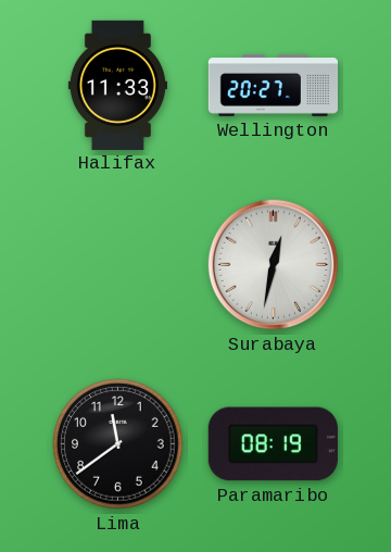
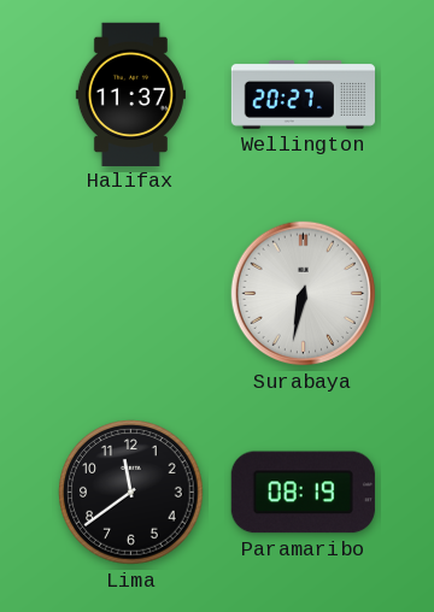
Halifax: 11:33 -> 11:37
Surabaya: 12:32 -> 6:32
